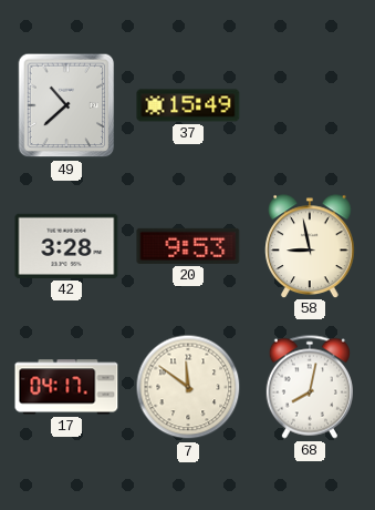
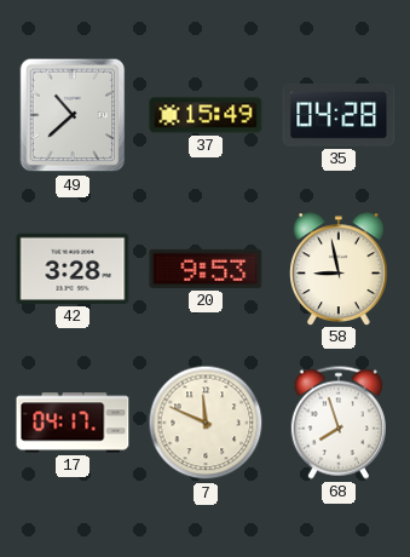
35: none -> 04:28
7: 11:51 -> 11:49
68: 8:02 -> 7:57
